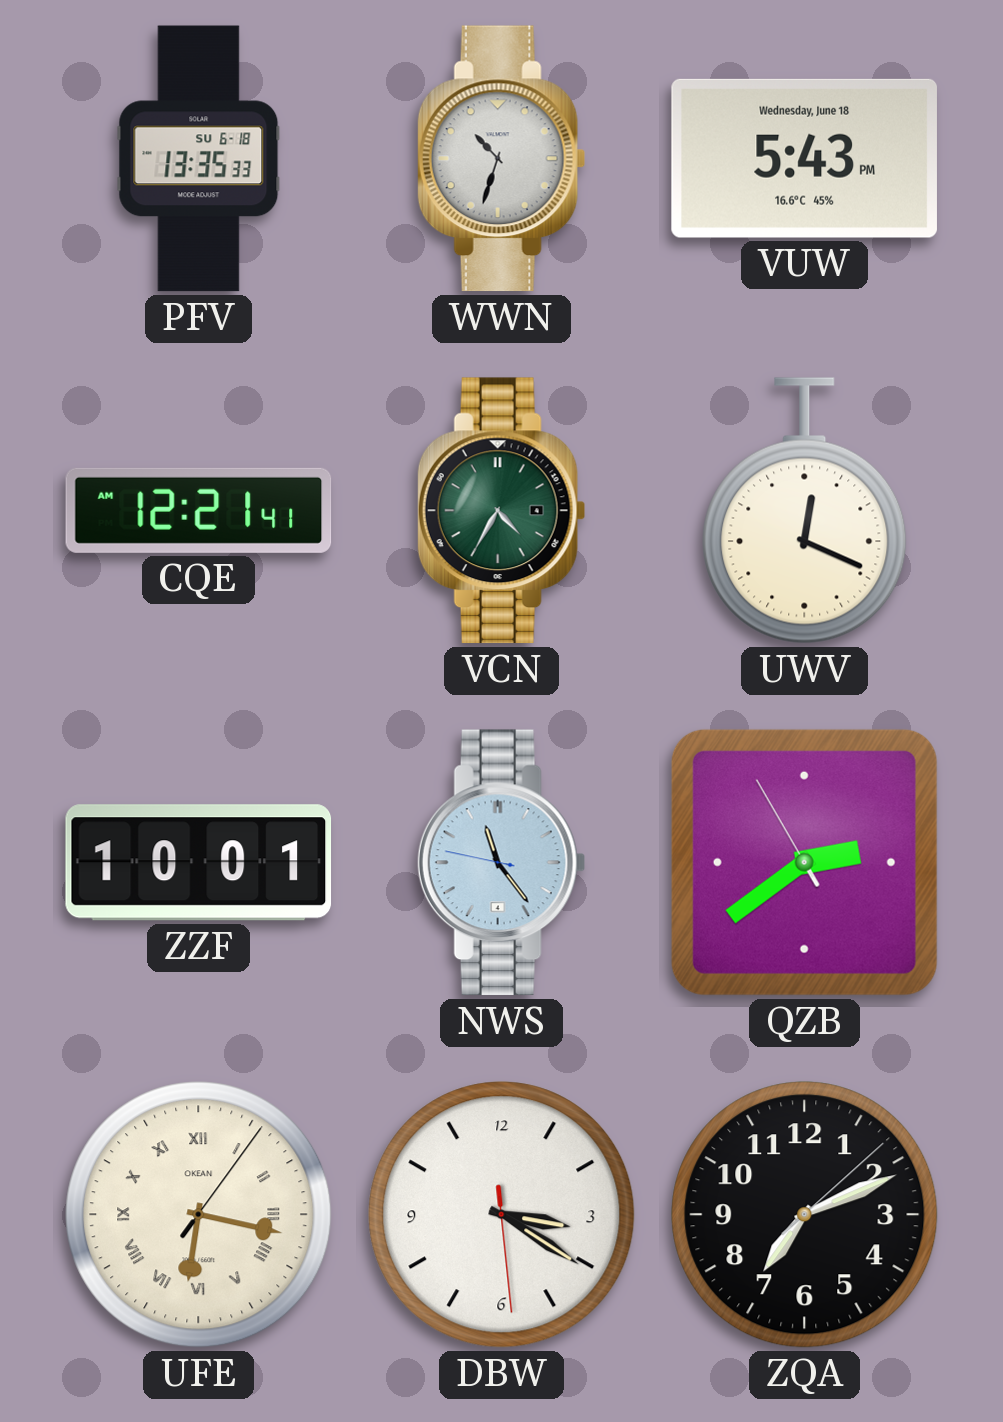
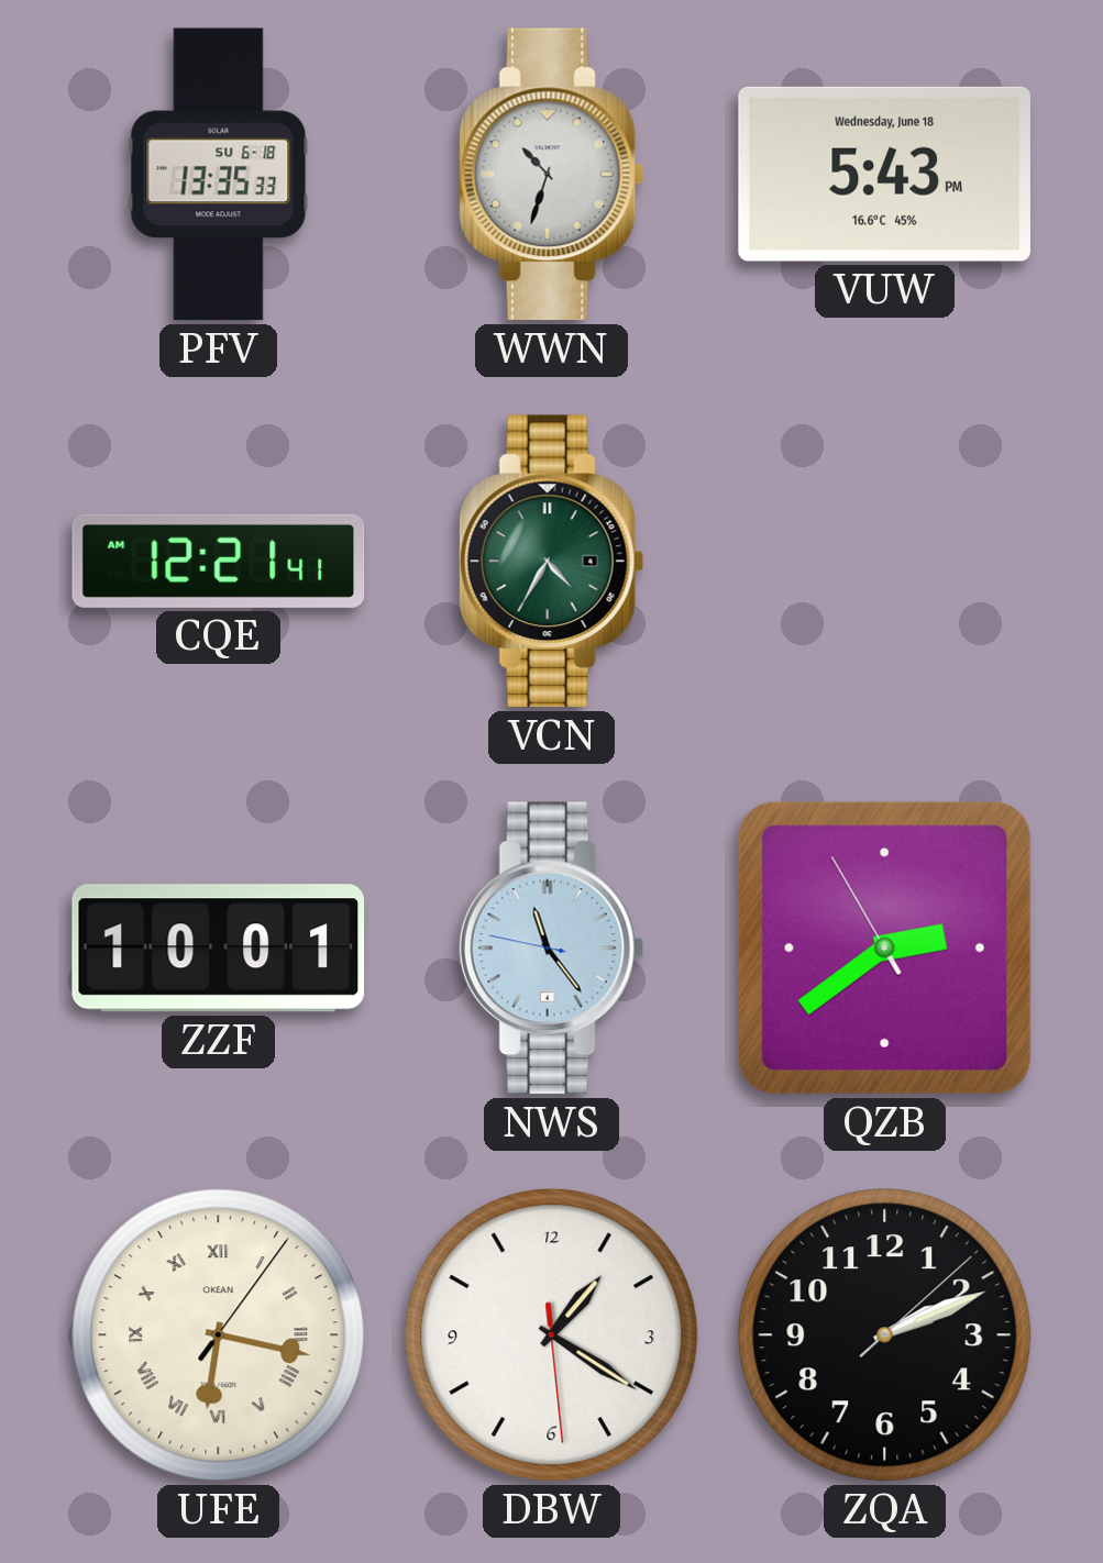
UWV: 12:19 -> none
DBW: 3:20 -> 1:20
ZQA: 7:11 -> 2:11
